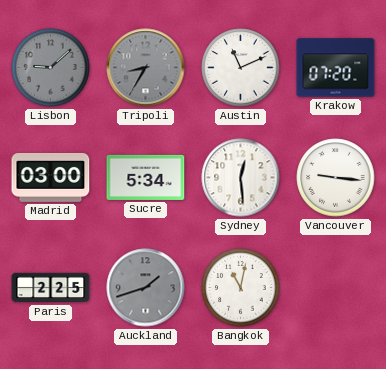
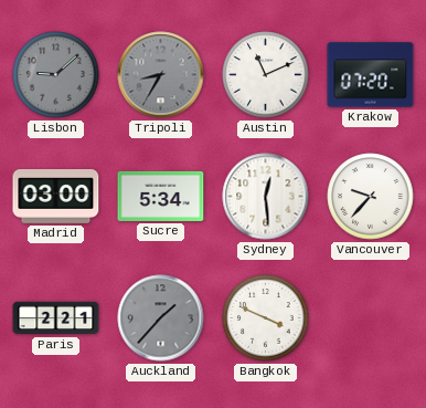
Vancouver: 9:16 -> 9:37
Paris: 2:25 -> 2:21
Auckland: 1:42 -> 1:37
Bangkok: 11:02 -> 3:49
